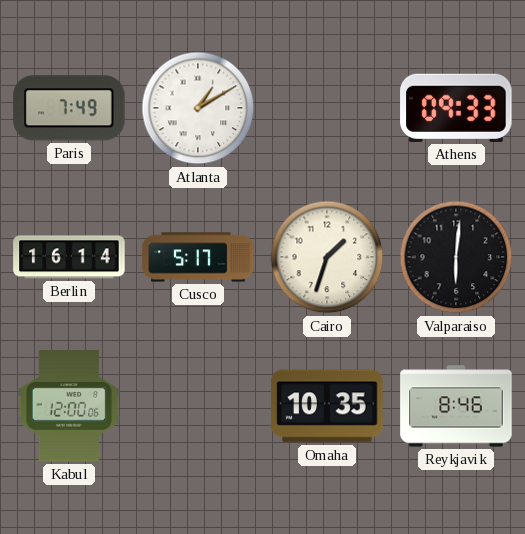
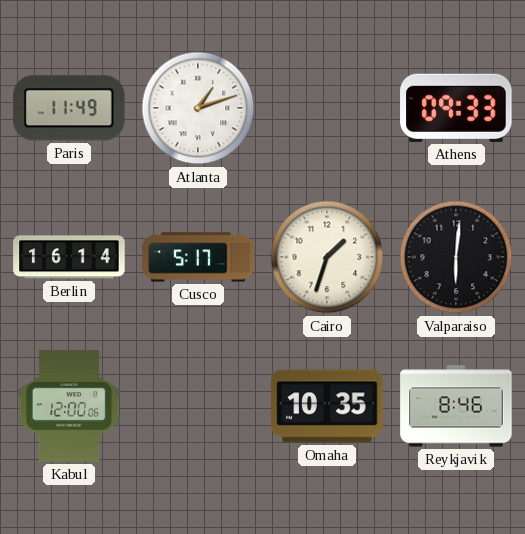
Paris: 7:49 -> 11:49
Atlanta: 1:10 -> 1:12
